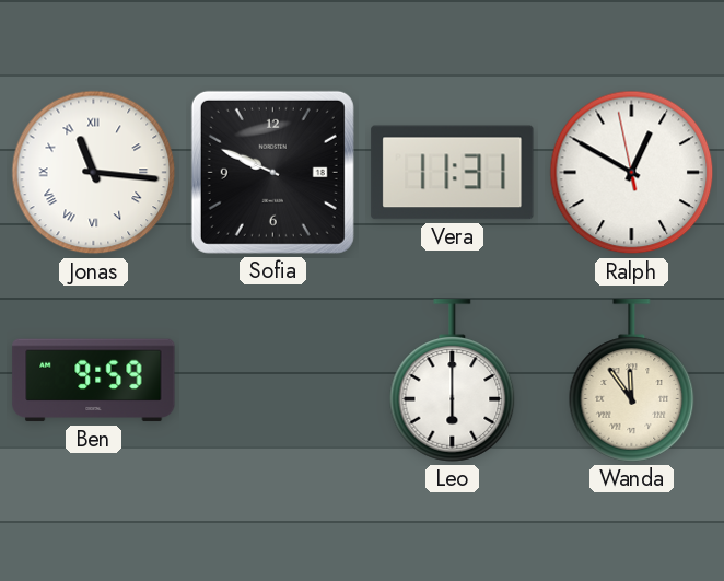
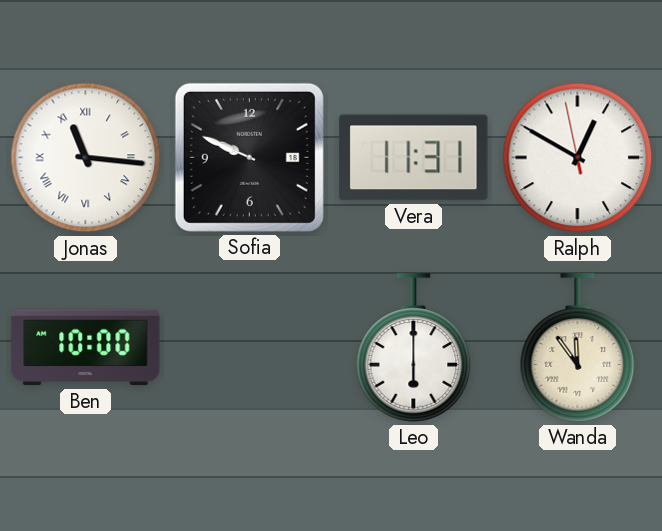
Ben: 9:59 -> 10:00
